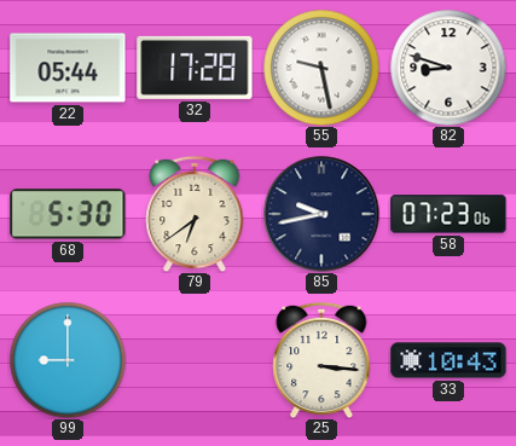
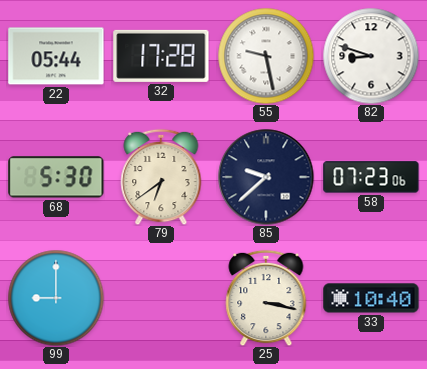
85: 9:43 -> 9:38
25: 3:16 -> 3:17
33: 10:43 -> 10:40
